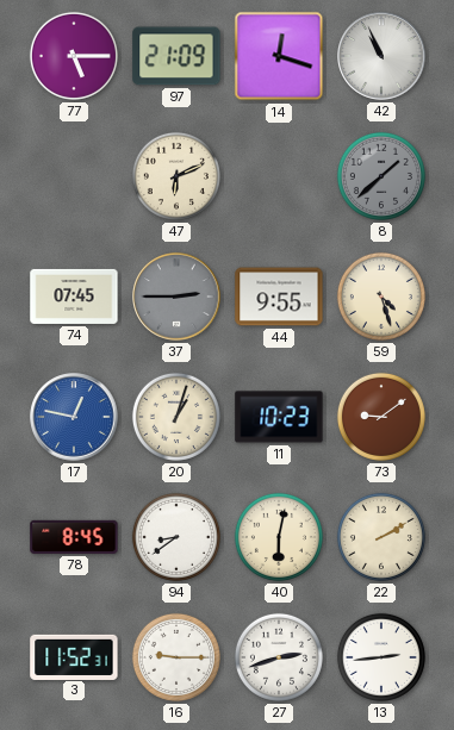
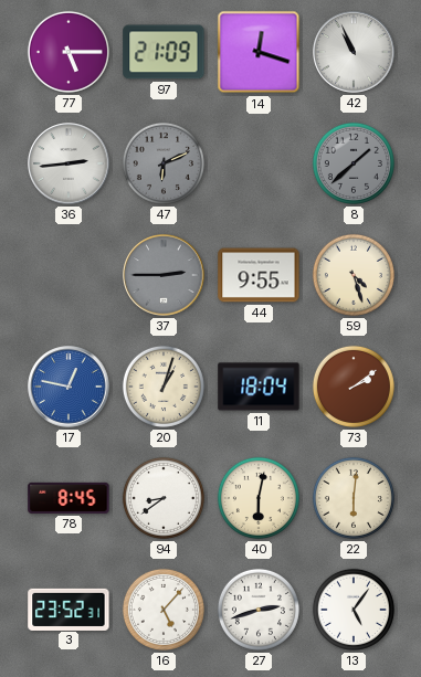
36: none -> 2:44
47 dial: cream -> grey
74: 07:45 -> none
11: 10:23 -> 18:04
73: 9:09 -> 2:09
22: 2:10 -> 6:01
3: 11:52 -> 23:52
16: 9:15 -> 5:07
13: 2:44 -> 5:06
